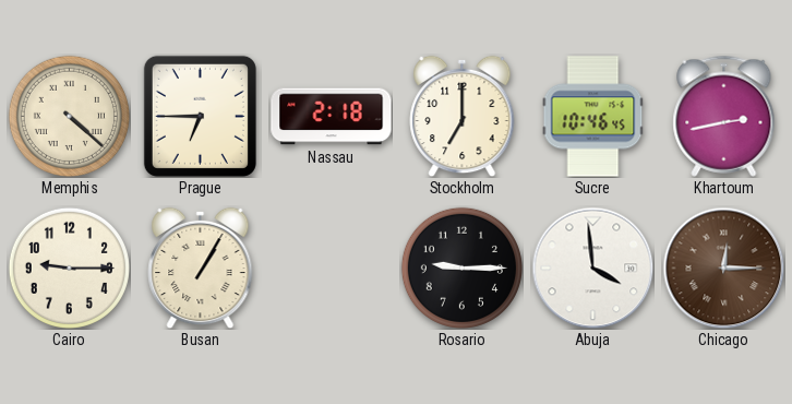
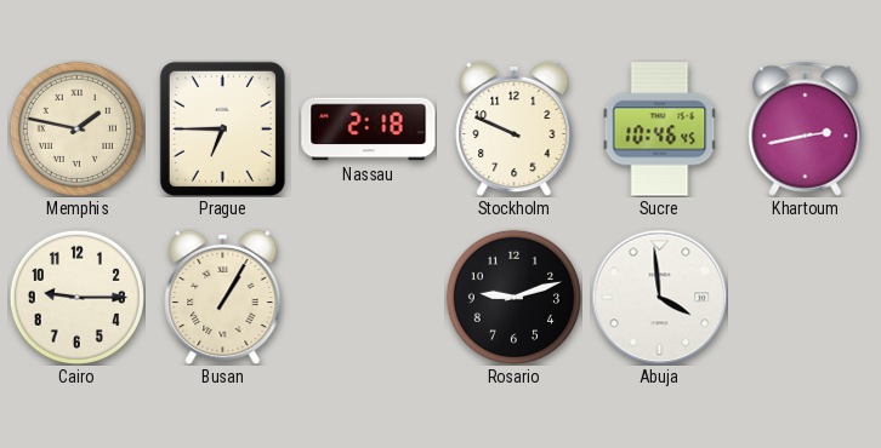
Memphis: 4:22 -> 1:47
Stockholm: 7:00 -> 9:49
Rosario: 9:15 -> 9:12
Chicago: 12:15 -> none
